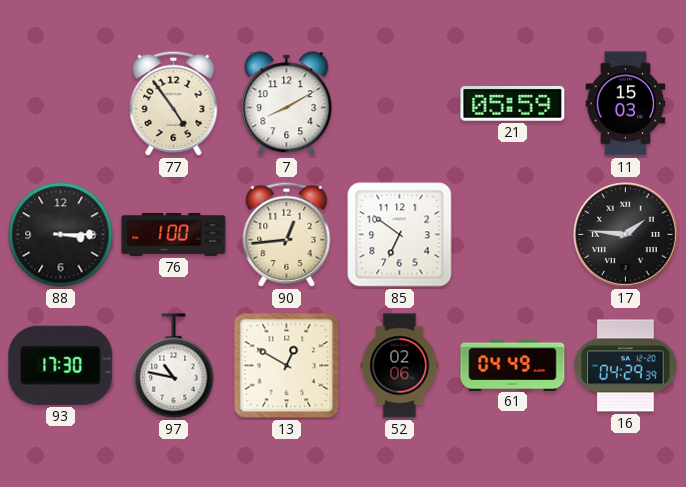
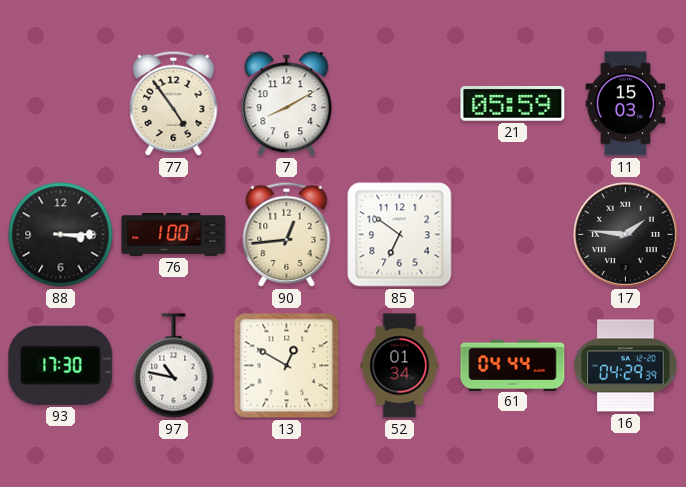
52: 02:06 -> 01:34
61: 04:49 -> 04:44
